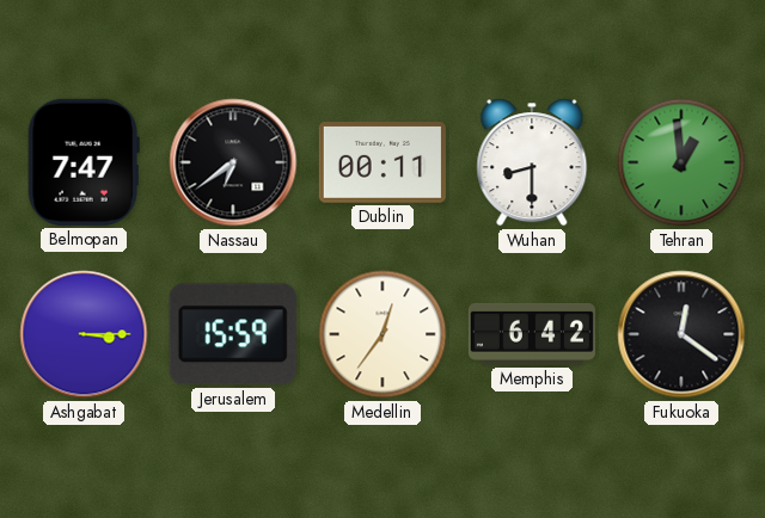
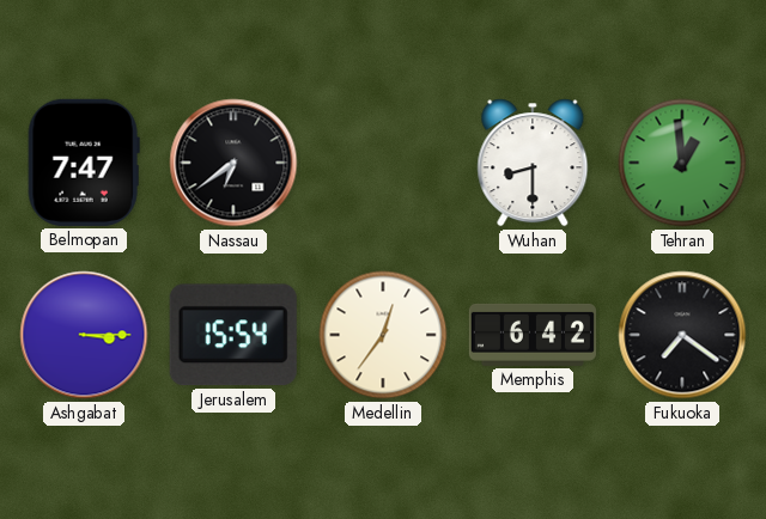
Dublin: 00:11 -> none
Jerusalem: 15:59 -> 15:54
Fukuoka: 12:21 -> 7:21
